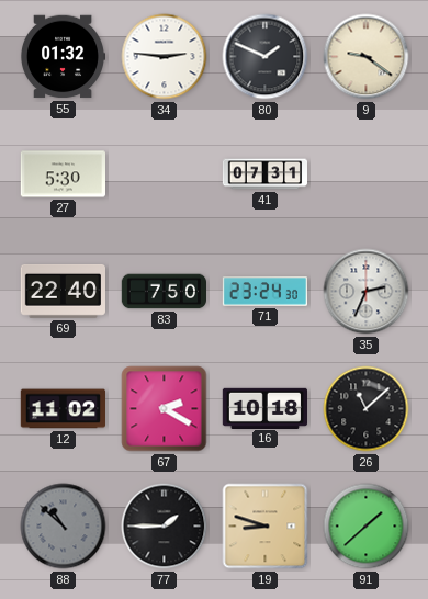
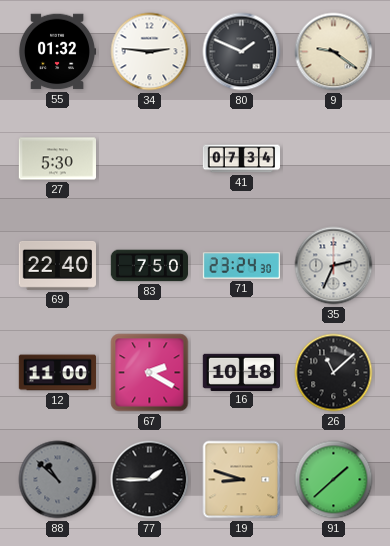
41: 07:31 -> 07:34
12: 11:02 -> 11:00
